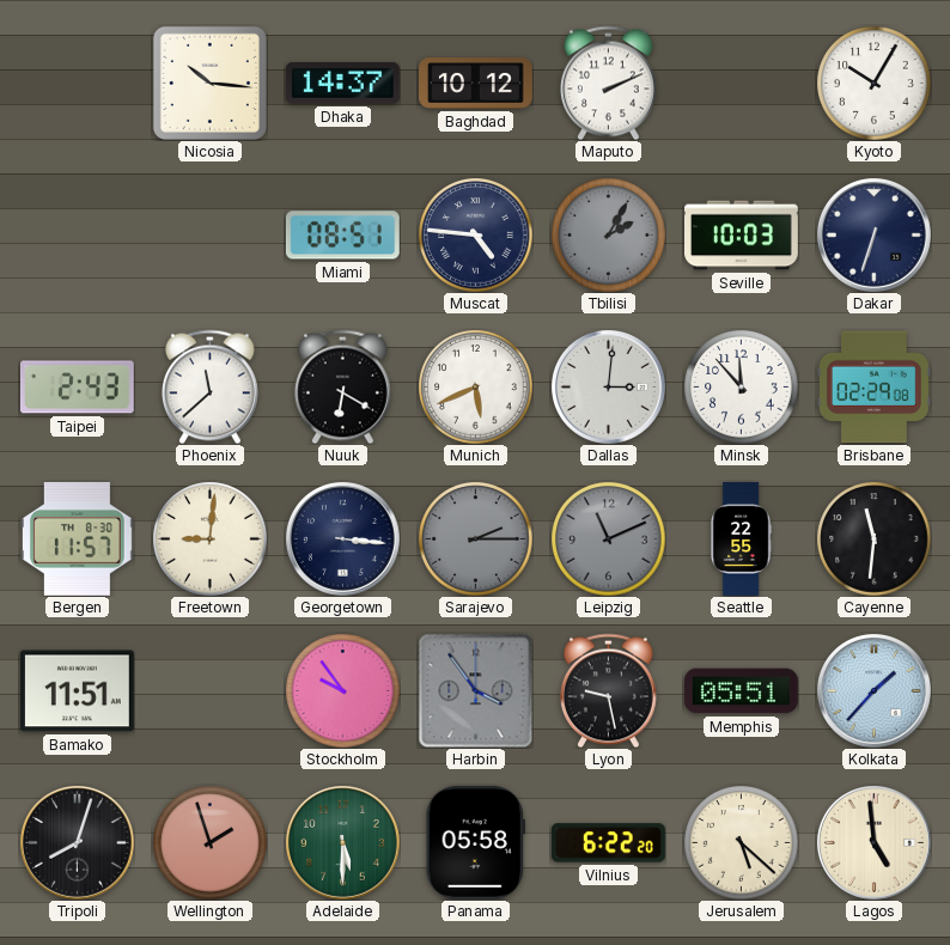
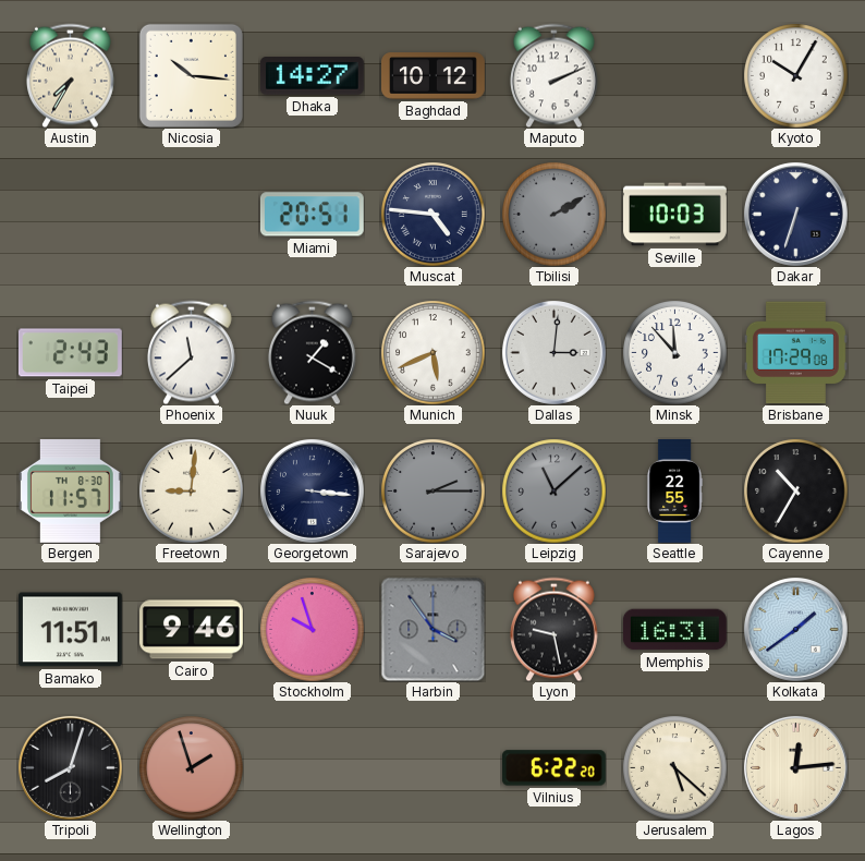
Austin: none -> 7:35
Dhaka: 14:37 -> 14:27
Miami: 08:51 -> 20:51
Tbilisi: 2:05 -> 2:10
Nuuk: 6:20 -> 1:20
Brisbane: 02:29 -> 17:29
Leipzig: 11:11 -> 11:08
Cayenne: 11:31 -> 10:35
Cairo: none -> 9:46
Stockholm: 9:54 -> 9:57
Memphis: 05:51 -> 16:31
Kolkata: 1:37 -> 1:39
Adelaide: 5:30 -> none
Panama: 05:58 -> none
Lagos: 4:59 -> 12:14
